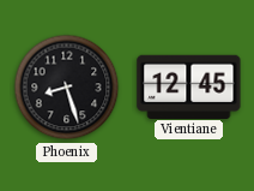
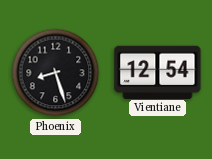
Vientiane: 12:45 -> 12:54
